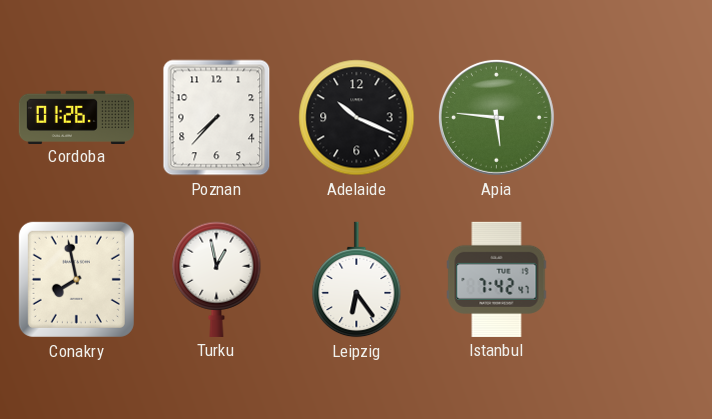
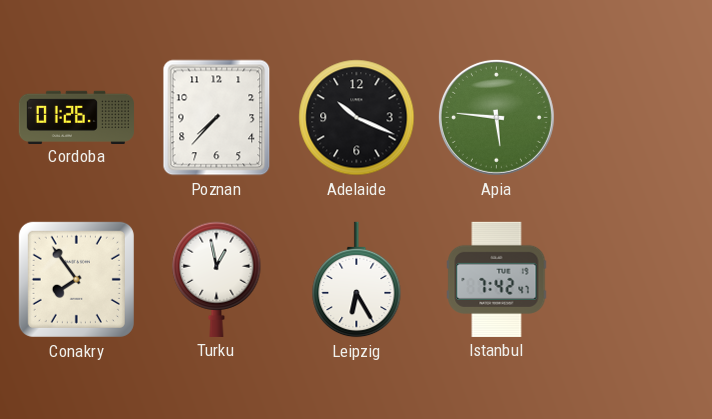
Conakry: 7:58 -> 7:54
Leipzig: 6:24 -> 6:25
